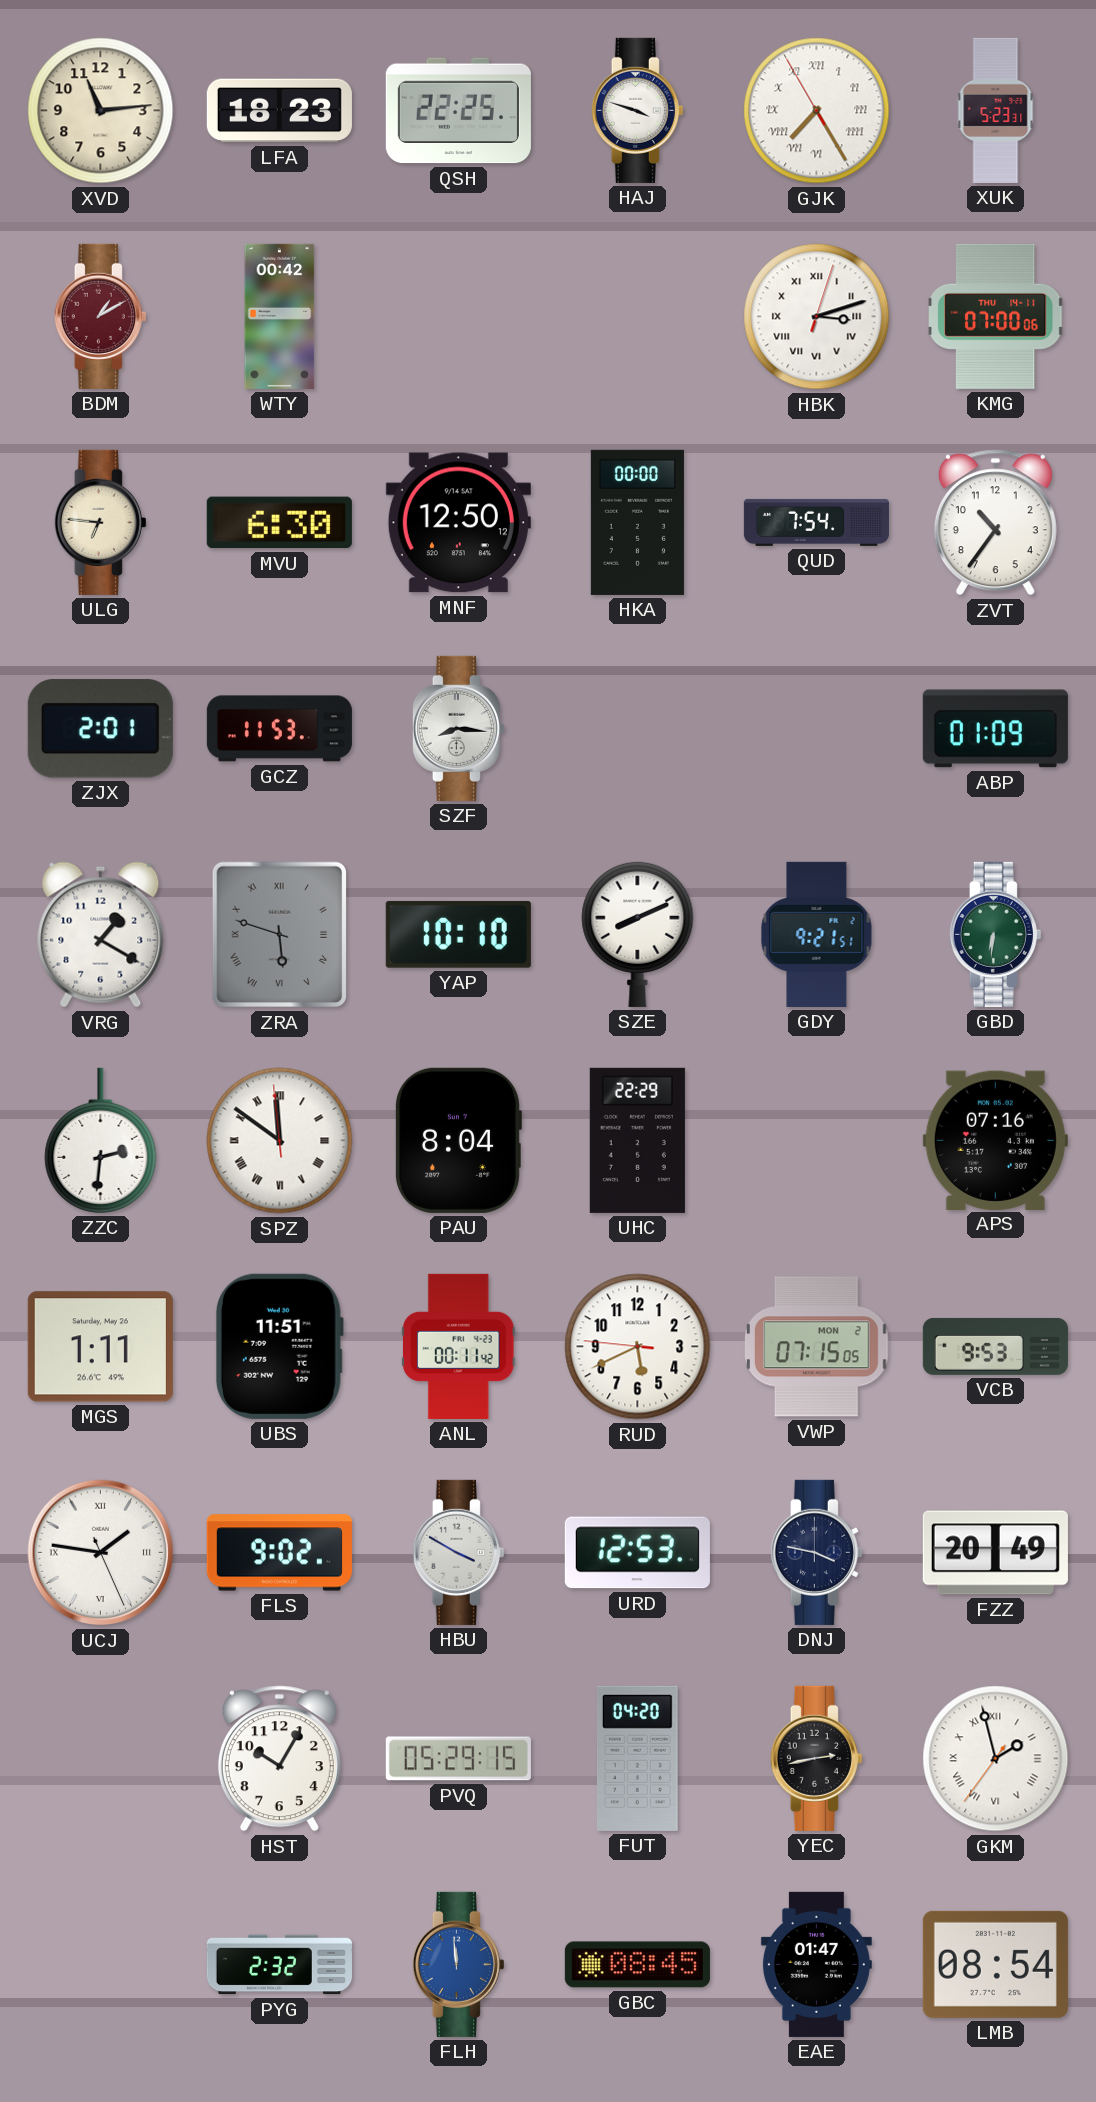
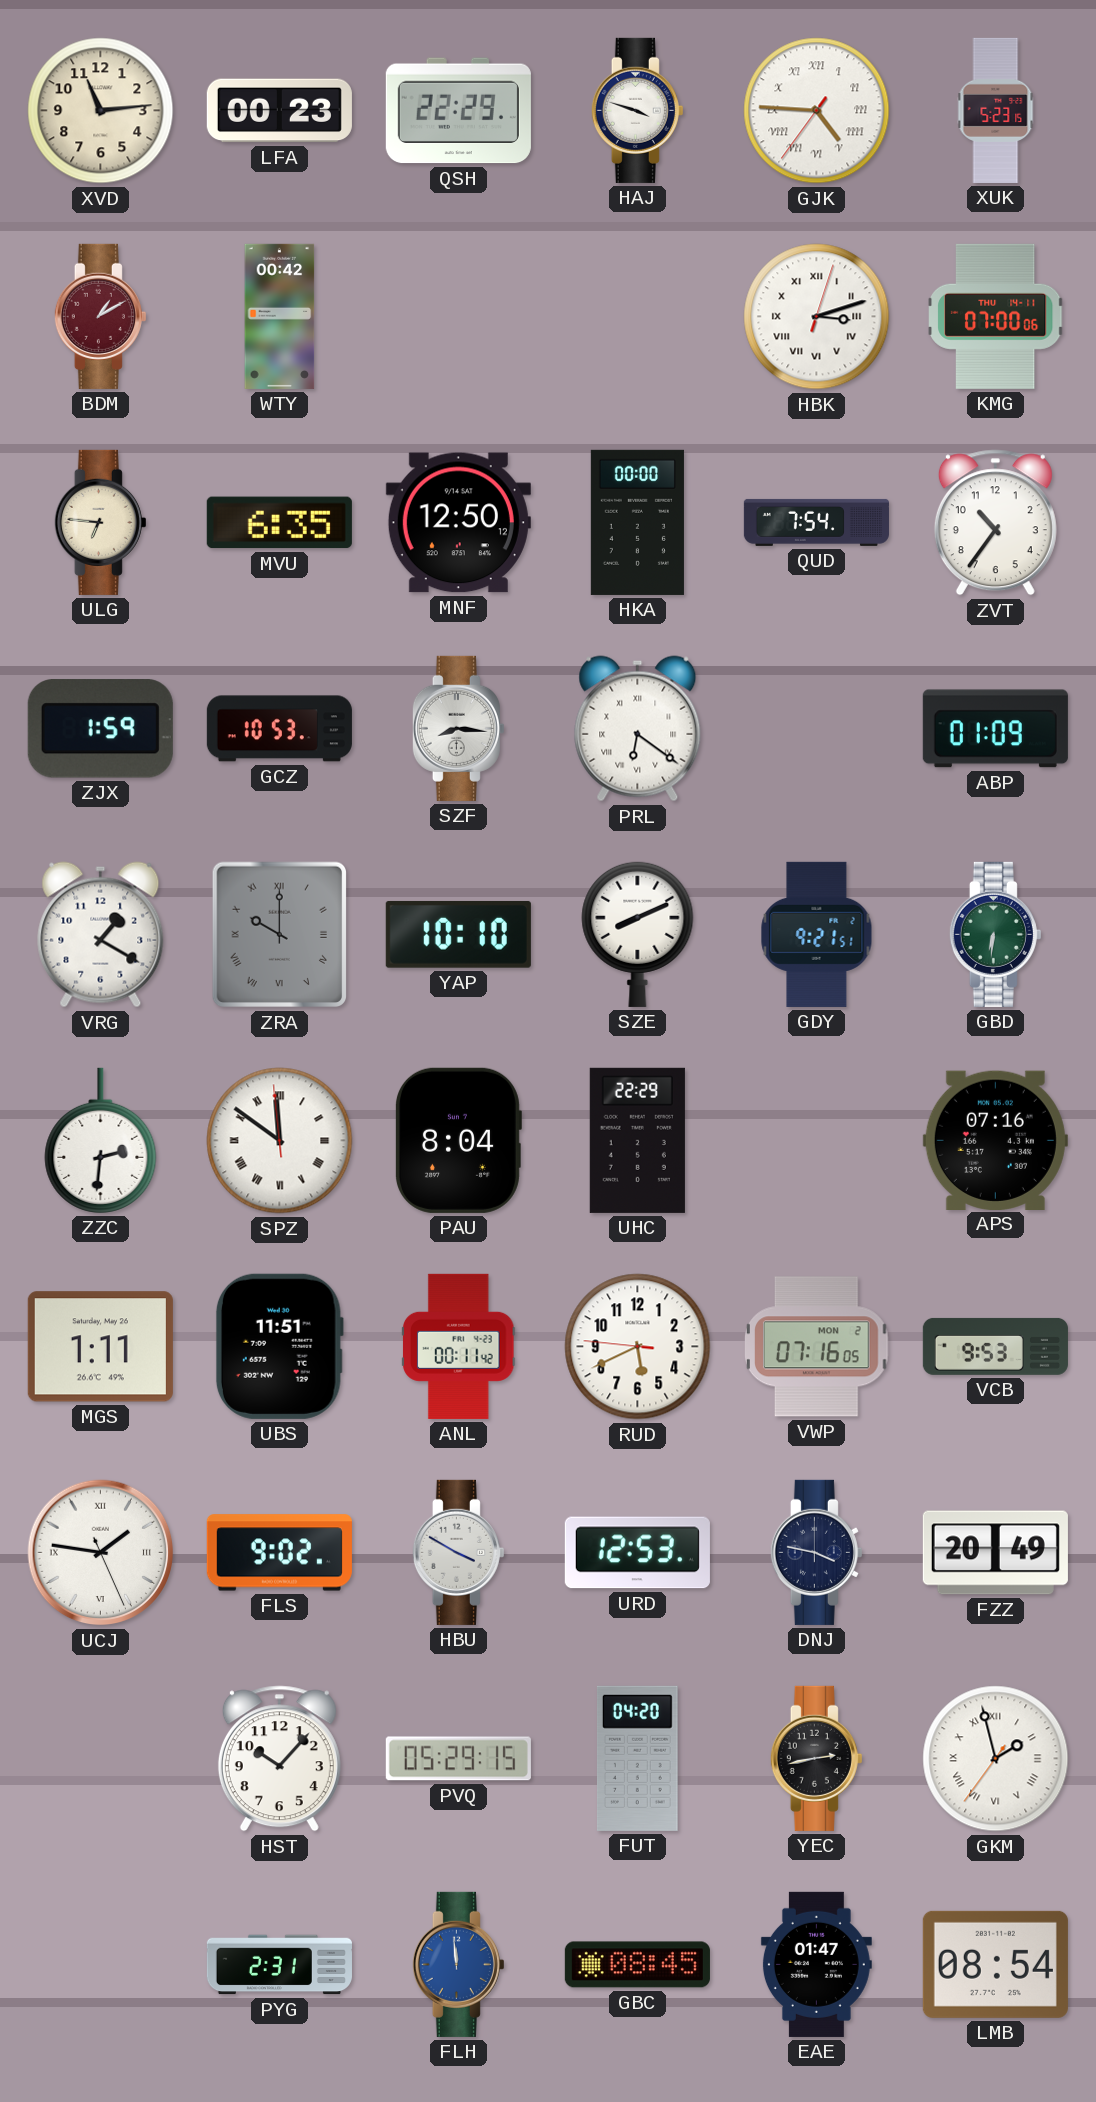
LFA: 18:23 -> 00:23
QSH: 22:25 -> 22:29
GJK: 7:24 -> 4:45
XUK: 5:23:31 -> 5:23:15
MVU: 6:30 -> 6:35
ZJX: 2:01 -> 1:59
GCZ: 11:53 -> 10:53
PRL: none -> 6:21
ZRA: 5:48 -> 10:00
VWP: 07:15 -> 07:16
HST: 10:05 -> 10:07
PYG: 2:32 -> 2:31
